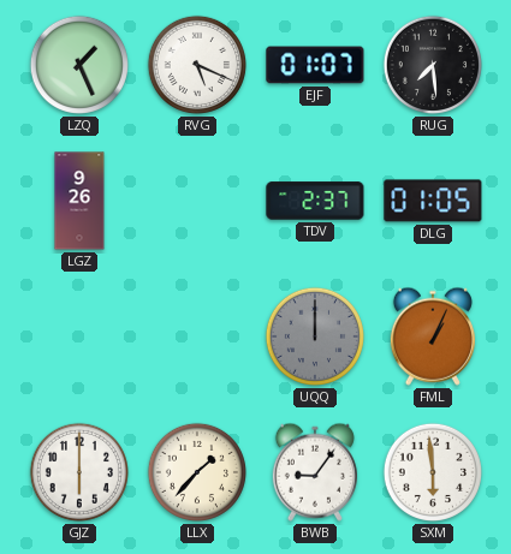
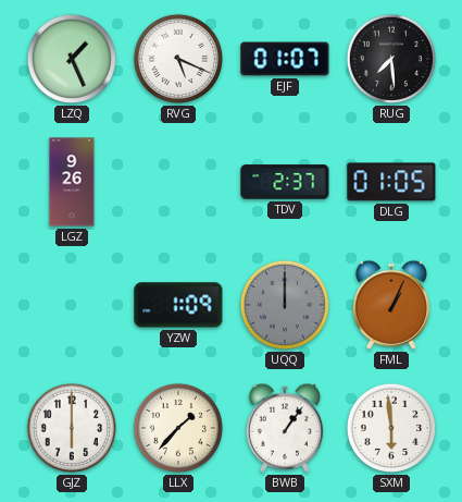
YZW: none -> 1:09
BWB: 9:06 -> 1:06
